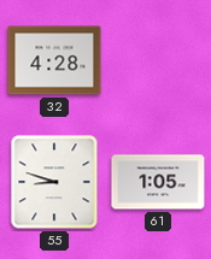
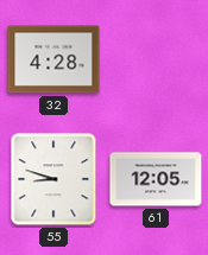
61: 1:05 -> 12:05
